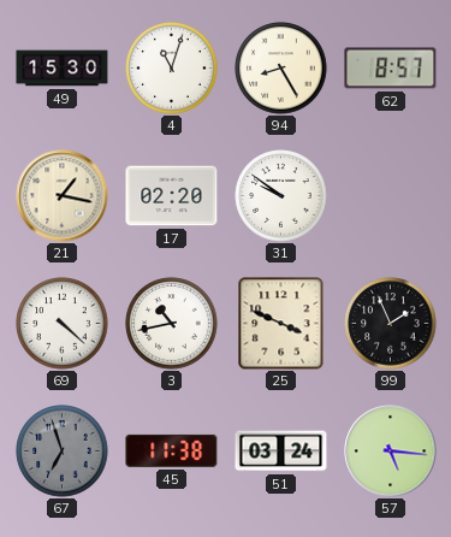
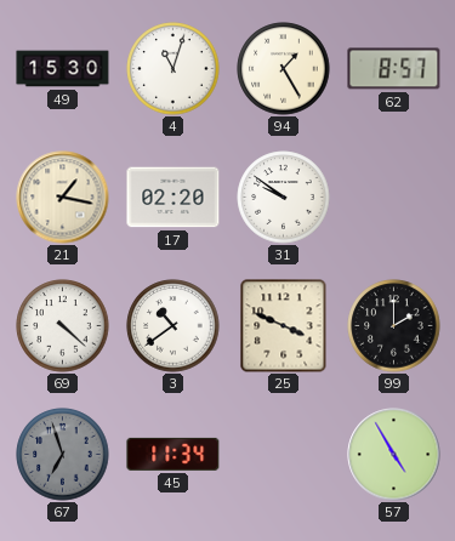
94: 8:25 -> 1:25
3: 10:43 -> 10:39
99: 1:56 -> 2:00
45: 11:38 -> 11:34
51: 03:24 -> none
57: 5:16 -> 4:55
